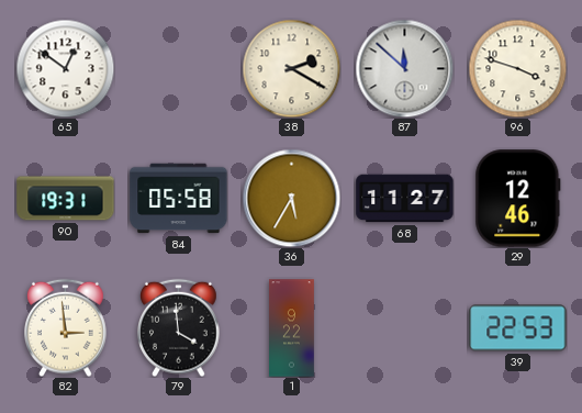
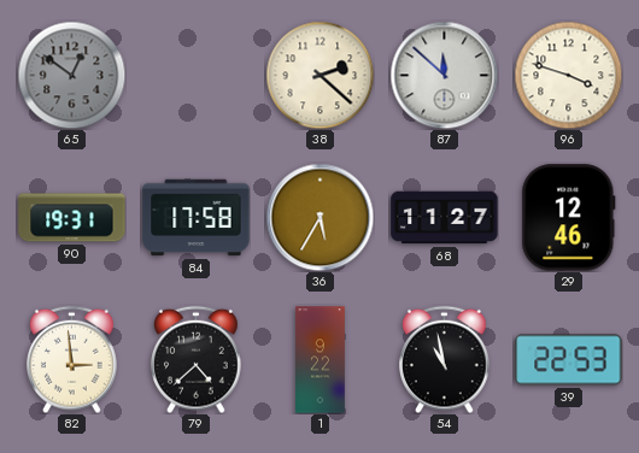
65 dial: white -> grey
38: 2:20 -> 2:22
84: 05:58 -> 17:58
79: 3:59 -> 4:38
54: none -> 10:58
